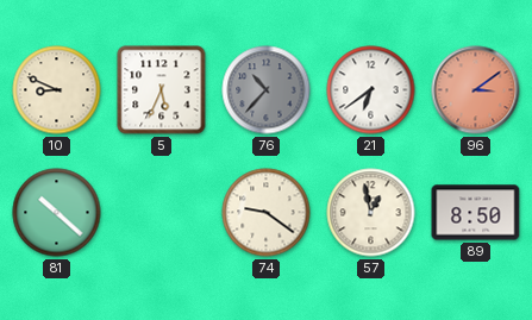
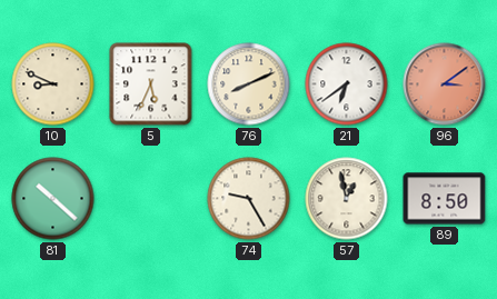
76: 10:37 -> 8:11
76 dial: grey -> cream
74: 9:21 -> 9:25
